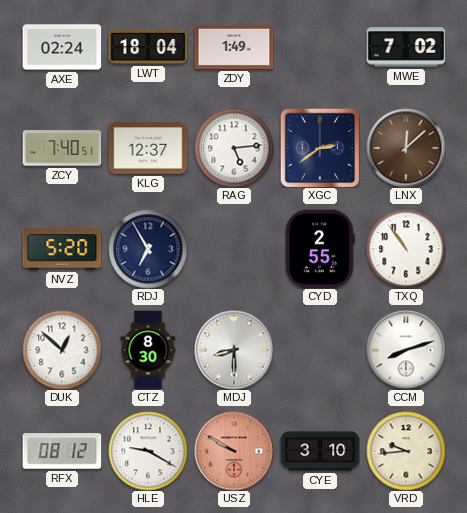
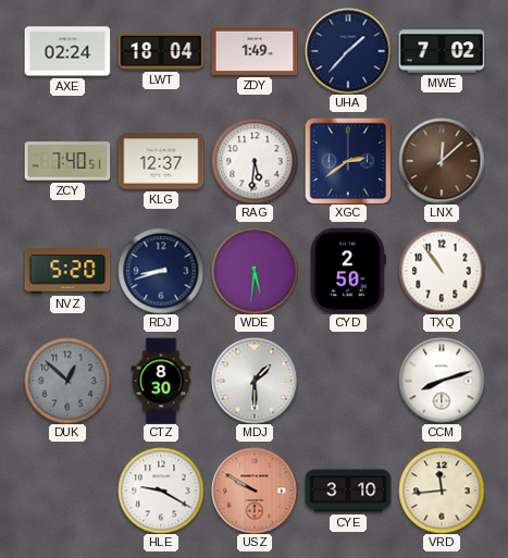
UHA: none -> 1:37
RAG: 5:14 -> 5:31
RDJ: 6:55 -> 8:42
WDE: none -> 5:31
CYD: 2:55 -> 2:50
DUK dial: white -> grey
MDJ: 8:30 -> 1:30
RFX: 08:12 -> none
VRD: 9:44 -> 11:44
